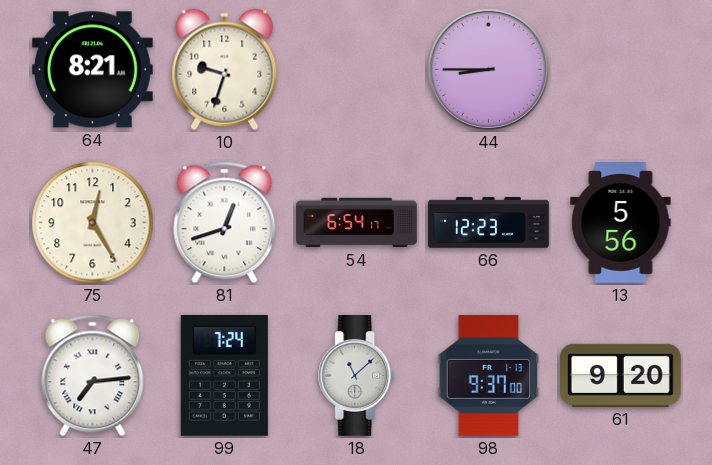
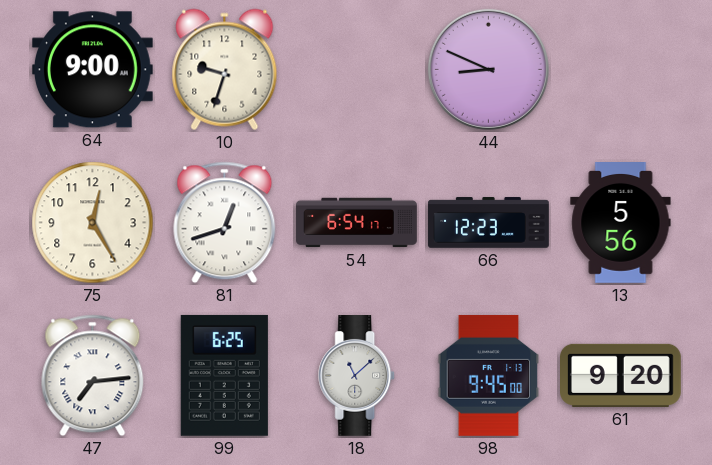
64: 8:21 -> 9:00
44: 8:45 -> 8:49
99: 7:24 -> 6:25
98: 9:37 -> 9:45
